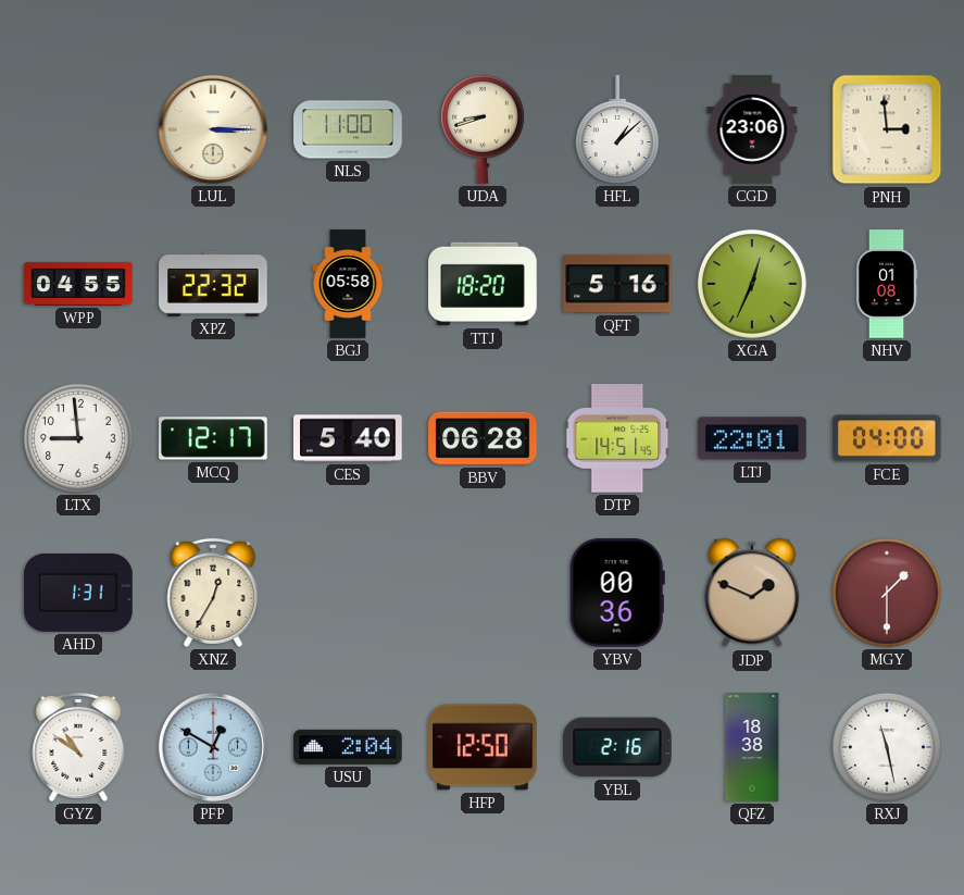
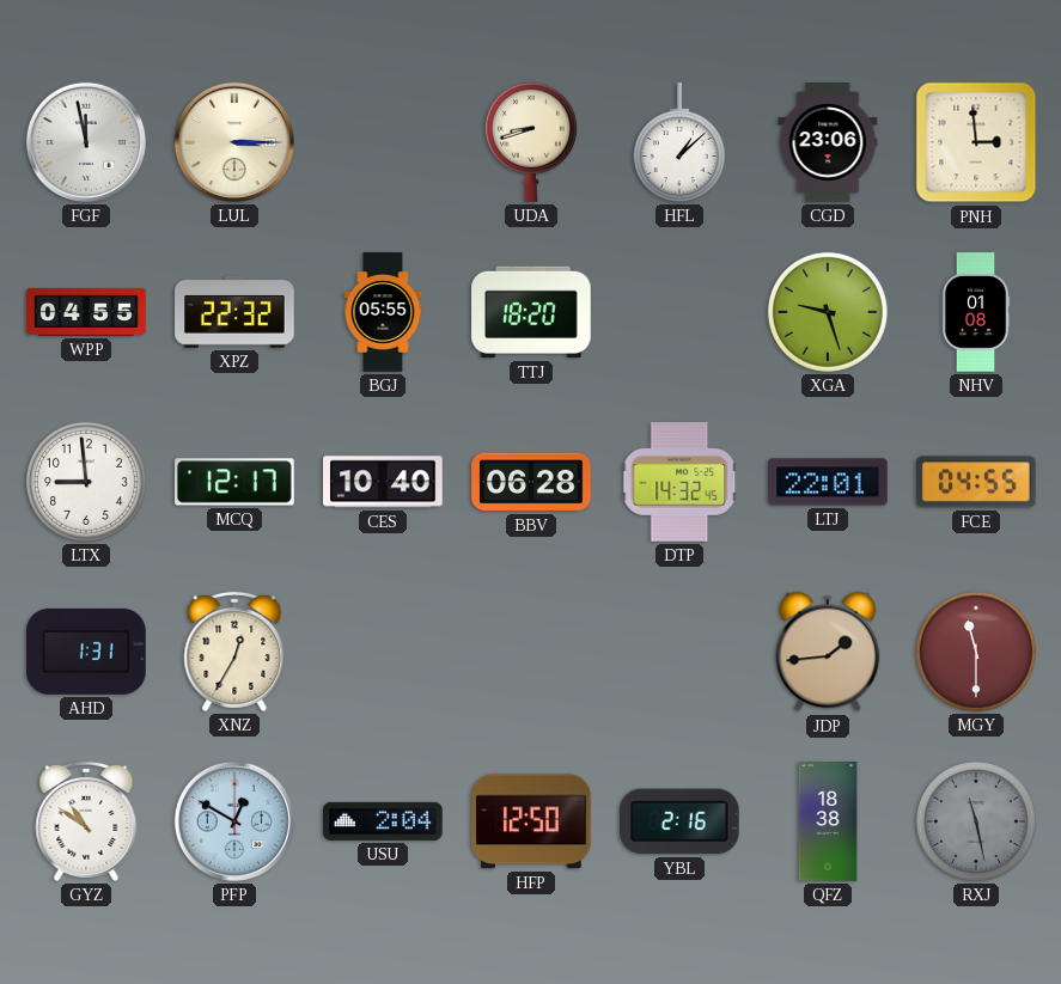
FGF: none -> 11:58
NLS: 11:00 -> none
BGJ: 05:58 -> 05:55
QFT: 5:16 -> none
XGA: 12:34 -> 9:27
CES: 5:40 -> 10:40
DTP: 14:51 -> 14:32
FCE: 04:00 -> 04:55
YBV: 00:36 -> none
JDP: 1:49 -> 1:44
MGY: 1:30 -> 11:30
RXJ dial: white -> grey
